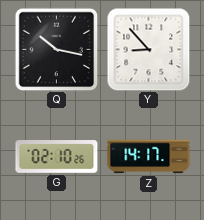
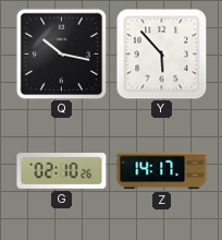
Y: 8:53 -> 5:53
